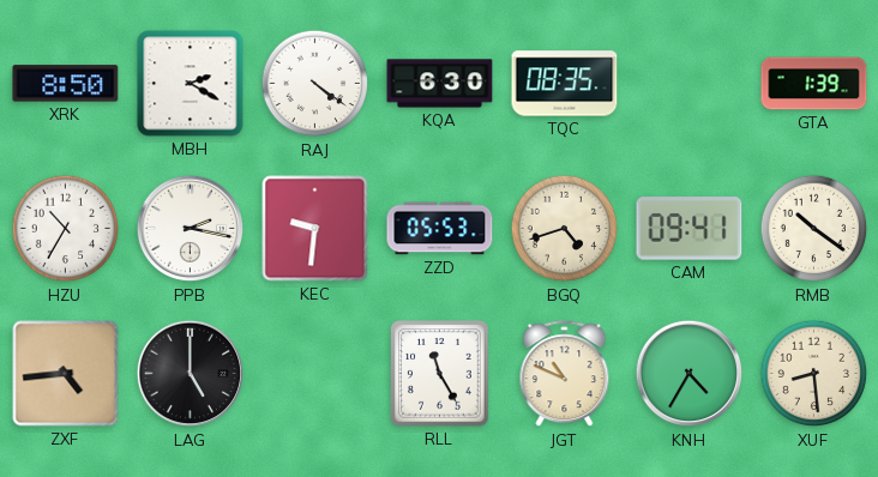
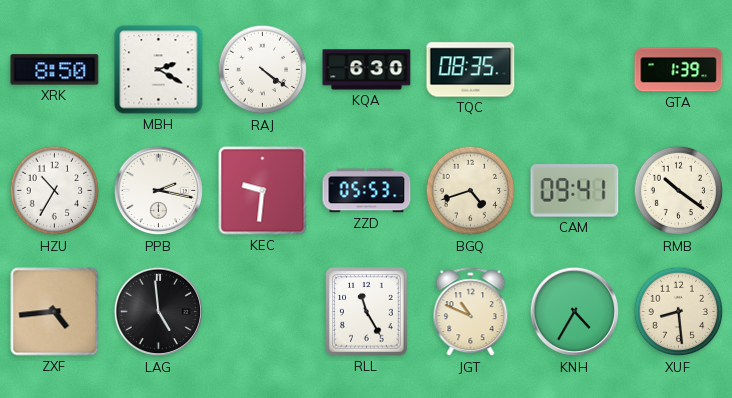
LAG: 5:00 -> 4:59
